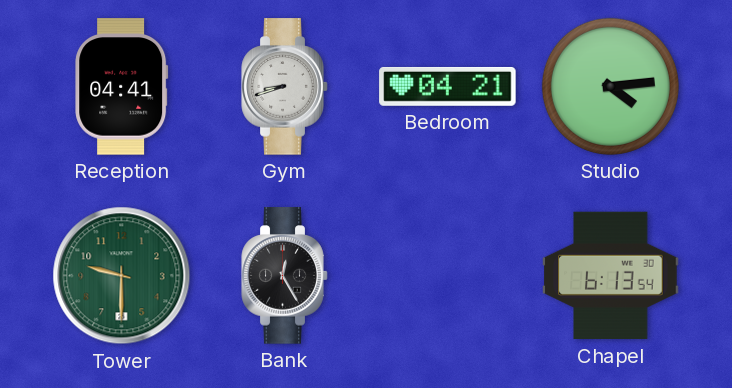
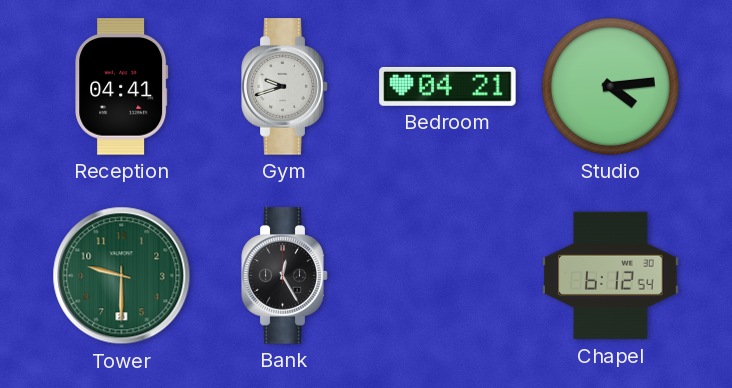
Gym: 8:42 -> 9:42
Chapel: 6:13 -> 6:12
